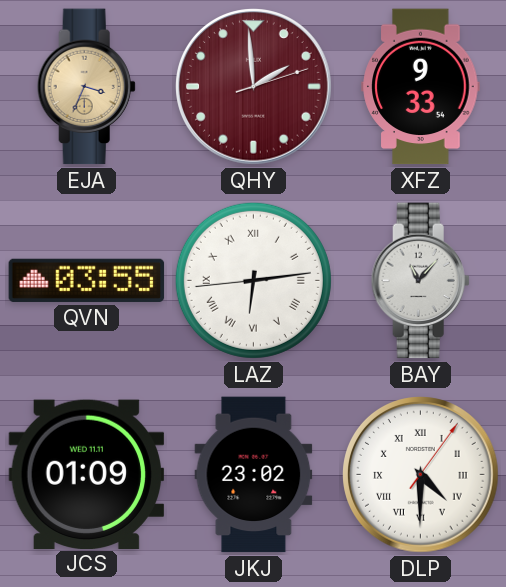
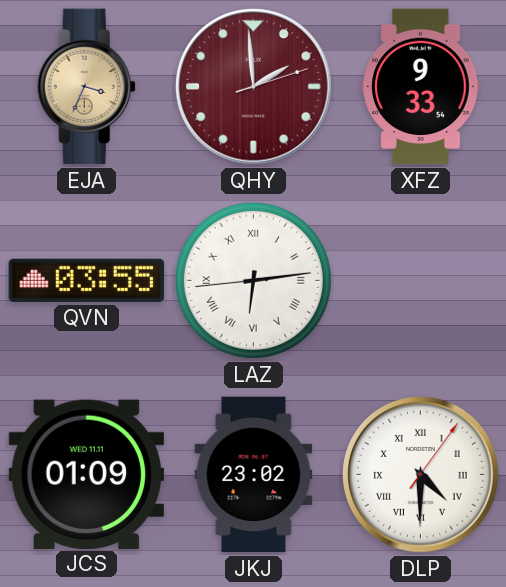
BAY: 11:07 -> none
